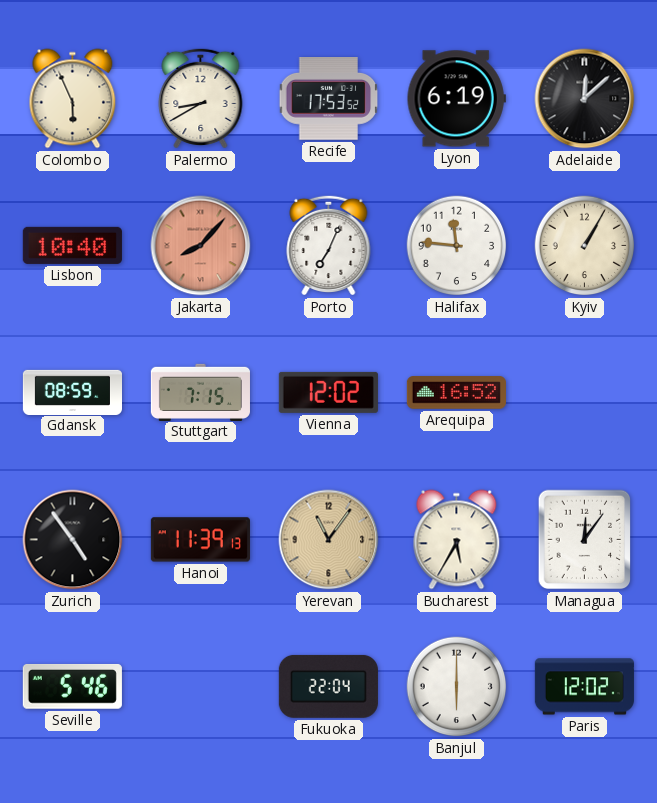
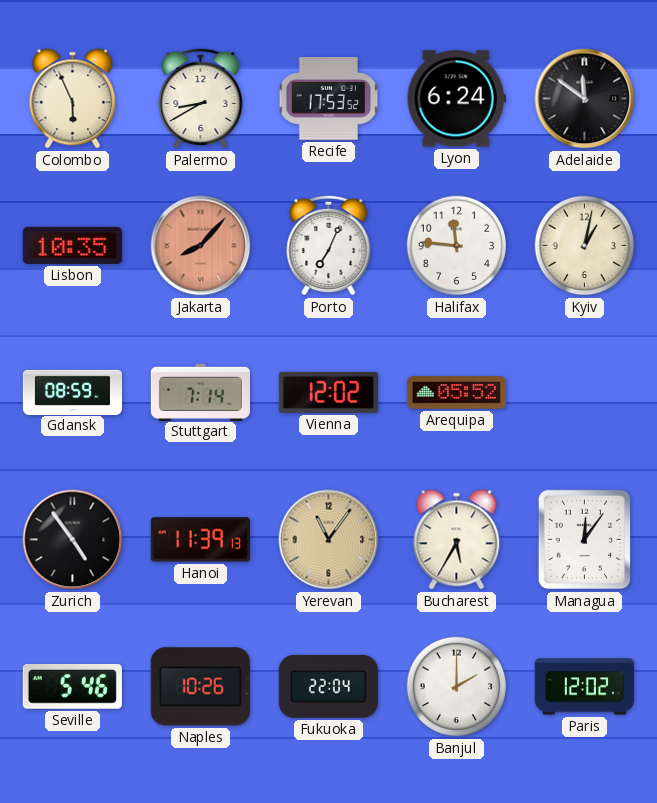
Lyon: 6:19 -> 6:24
Adelaide: 12:08 -> 11:51
Lisbon: 10:40 -> 10:35
Kyiv: 1:05 -> 1:02
Stuttgart: 7:15 -> 7:14
Arequipa: 16:52 -> 05:52
Naples: none -> 10:26
Banjul: 6:00 -> 2:00
